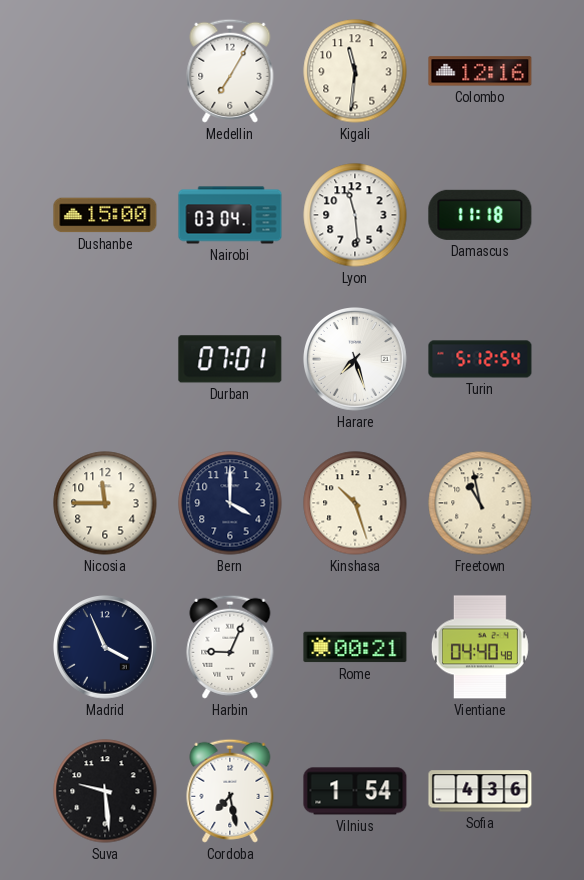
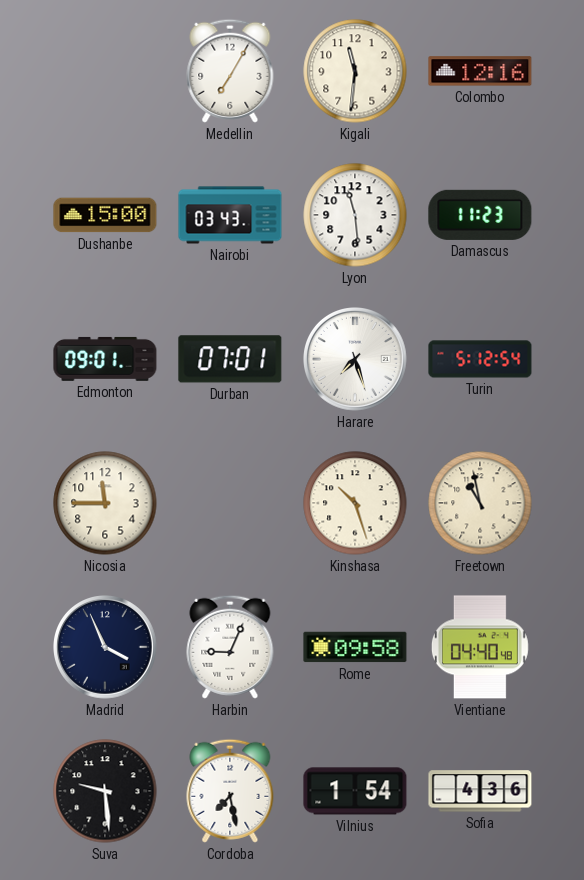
Nairobi: 03:04 -> 03:43
Damascus: 11:18 -> 11:23
Edmonton: none -> 09:01
Bern: 4:00 -> none
Rome: 00:21 -> 09:58
